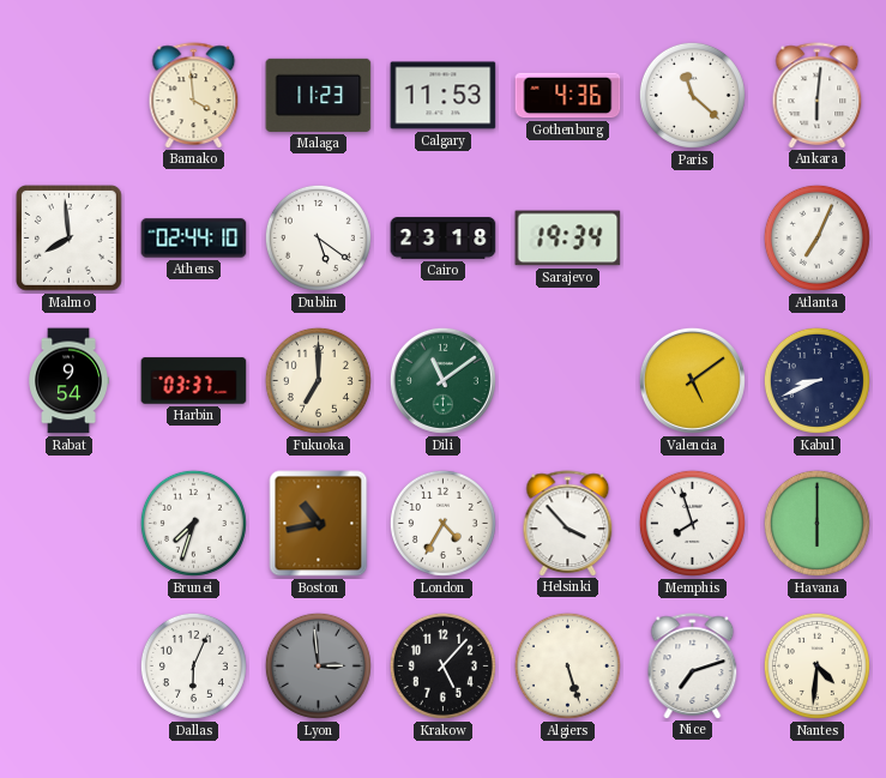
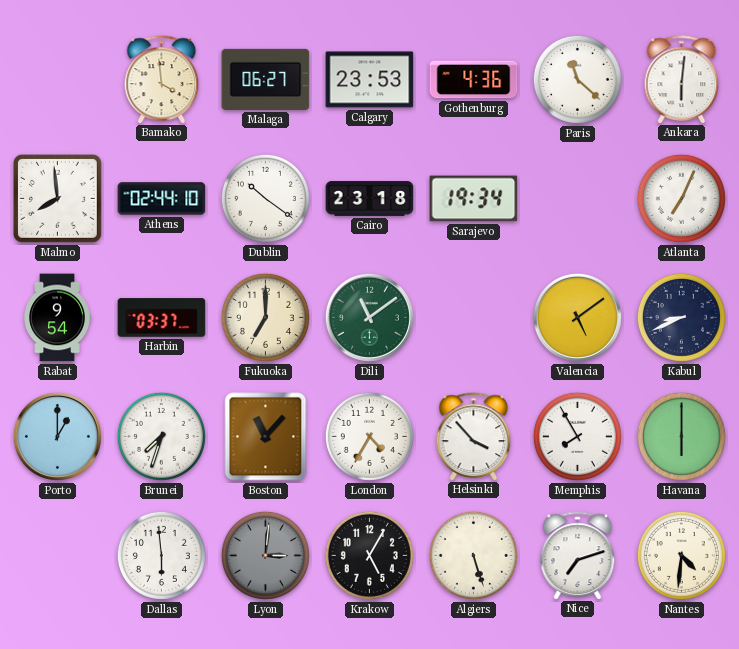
Malaga: 11:23 -> 06:27
Calgary: 11:53 -> 23:53
Dublin: 5:21 -> 10:21
Porto: none -> 1:00
Boston: 10:43 -> 11:07
Memphis: 7:57 -> 7:55
Dallas: 6:04 -> 5:59
Lyon: 2:59 -> 3:01
Krakow: 5:07 -> 5:05
